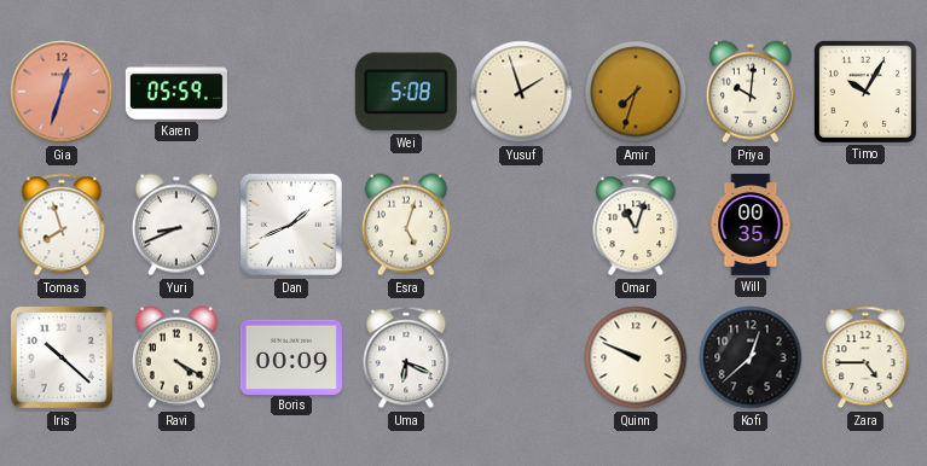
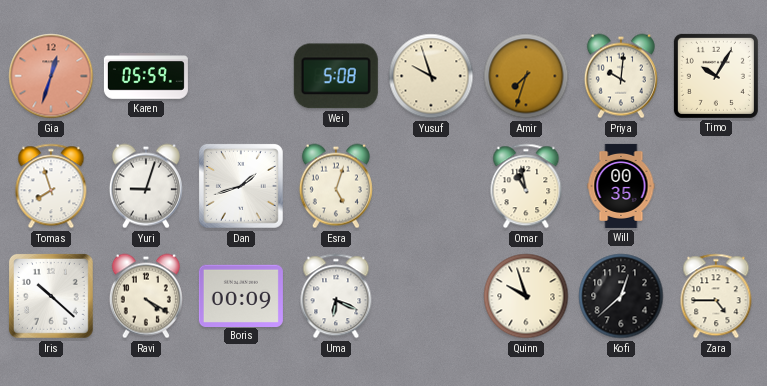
Yusuf: 1:57 -> 9:57
Yuri: 8:41 -> 9:03
Dan: 1:41 -> 1:42
Omar: 11:03 -> 10:58
Quinn: 9:49 -> 9:57
